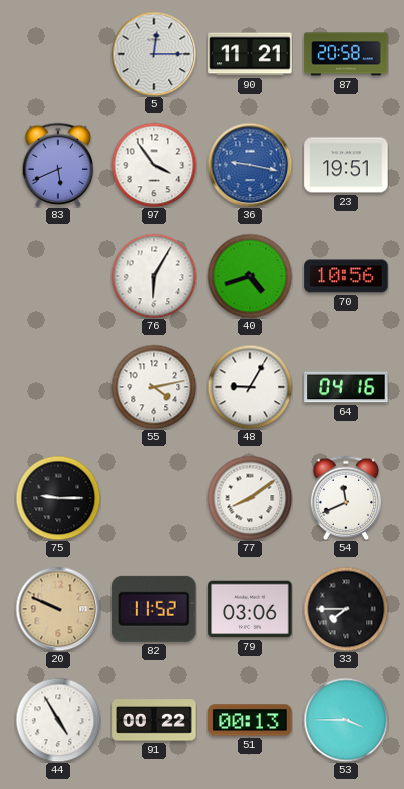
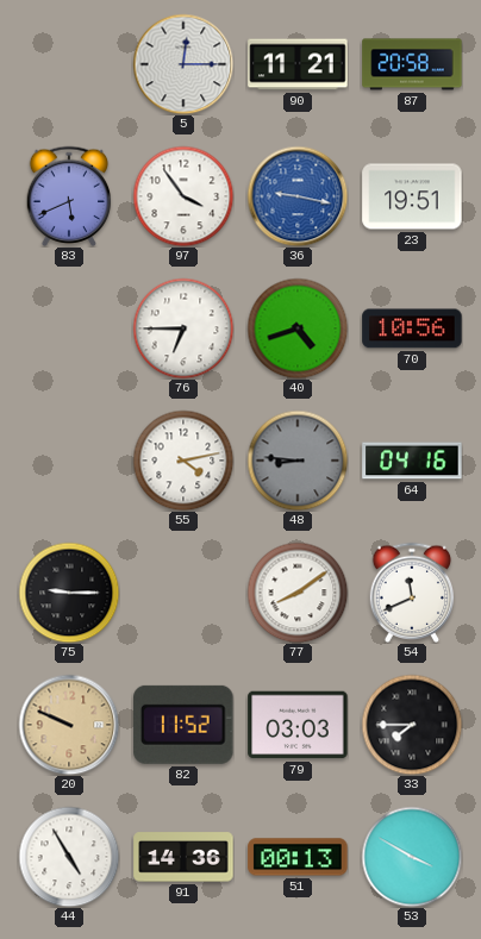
76: 6:05 -> 6:45
48: 9:05 -> 8:46
48 dial: white -> grey
79: 03:06 -> 03:03
91: 00:22 -> 14:36
53: 3:45 -> 3:50
